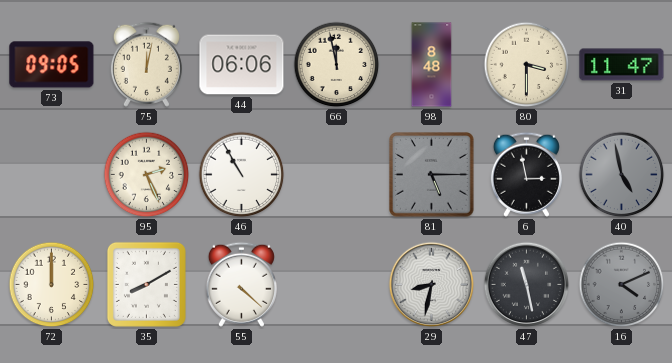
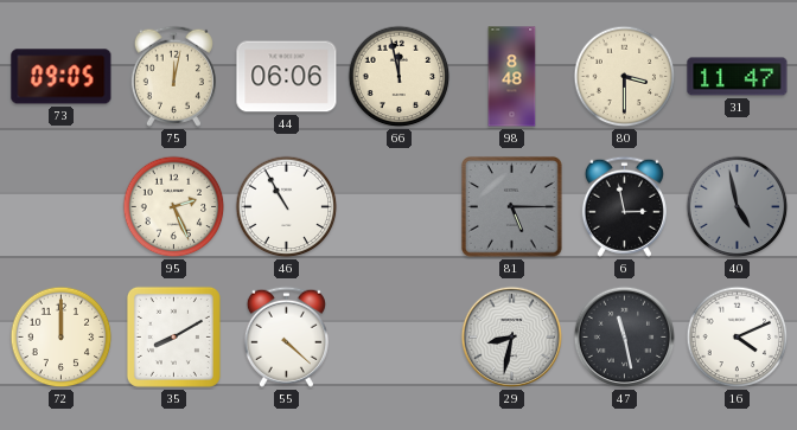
16 dial: grey -> white
